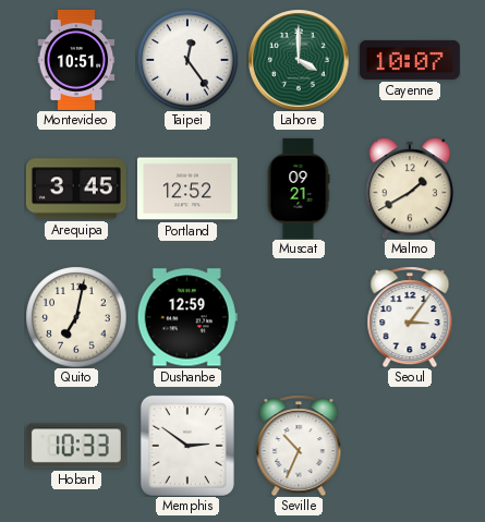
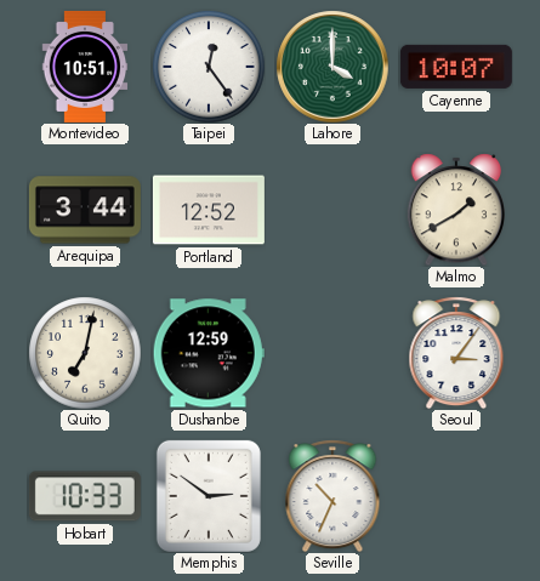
Arequipa: 3:45 -> 3:44
Muscat: 09:21 -> none
